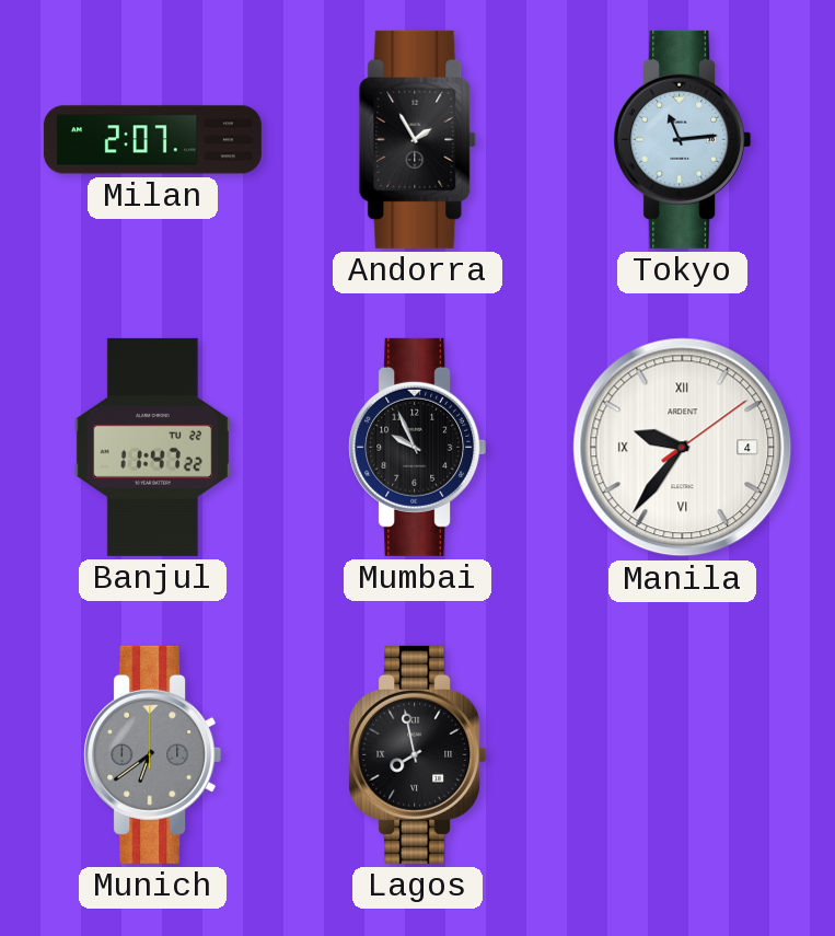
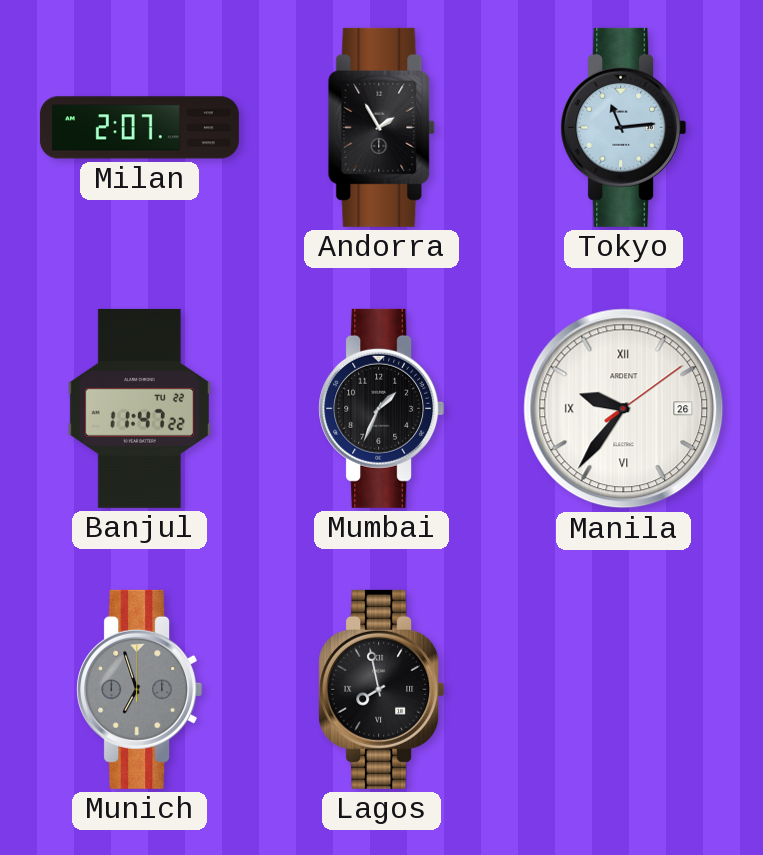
Mumbai: 9:56 -> 1:34
Manila date: 4 -> 26
Munich: 6:39 -> 6:57
